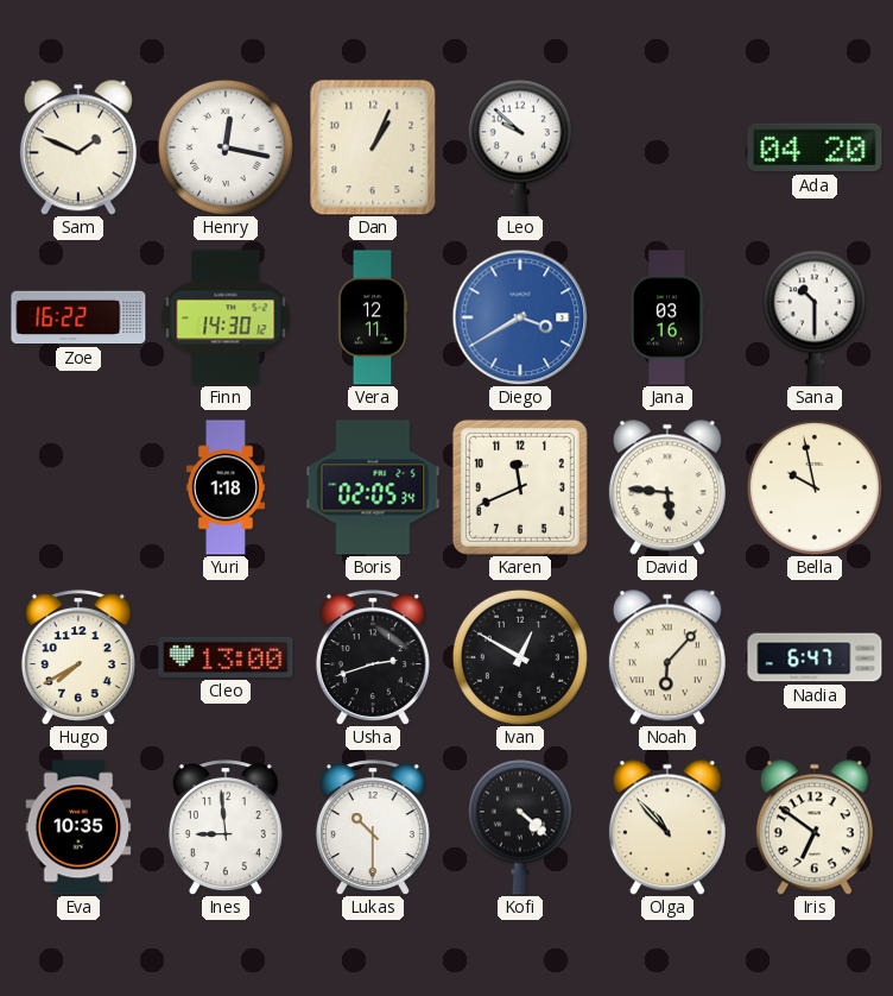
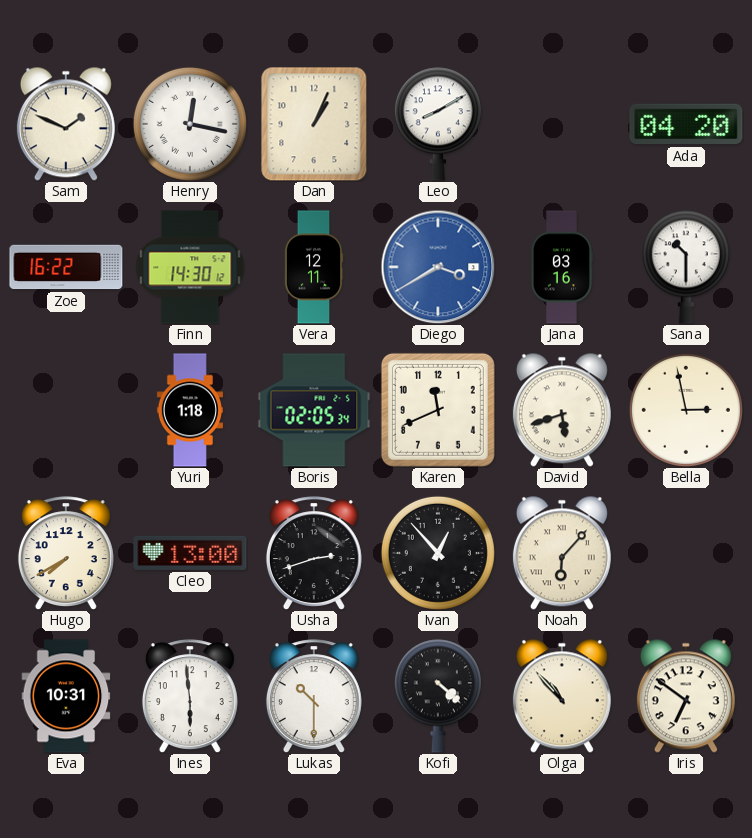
Leo: 9:52 -> 8:10
David: 5:46 -> 5:42
Bella: 9:58 -> 2:58
Ivan: 12:50 -> 12:53
Nadia: 6:47 -> none
Eva: 10:35 -> 10:31
Ines: 8:59 -> 5:59
